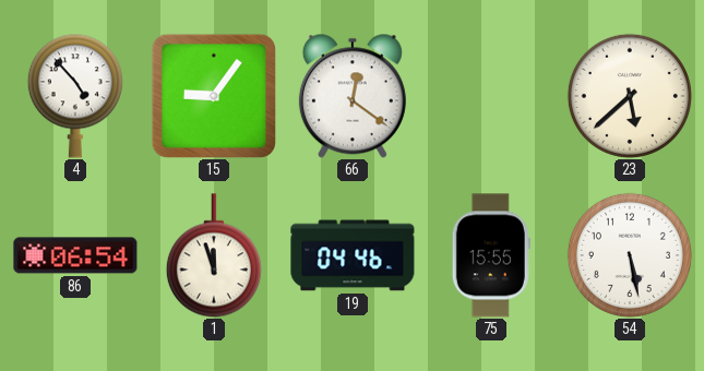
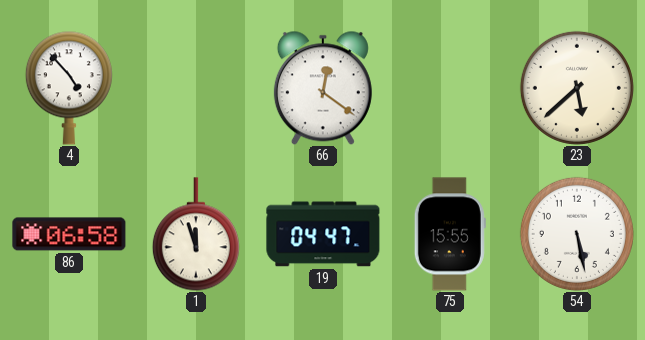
15: 9:06 -> none
86: 06:54 -> 06:58
19: 04:46 -> 04:47
